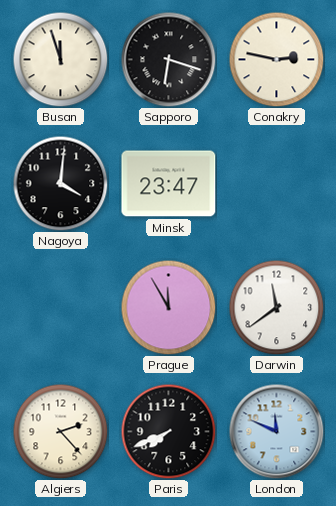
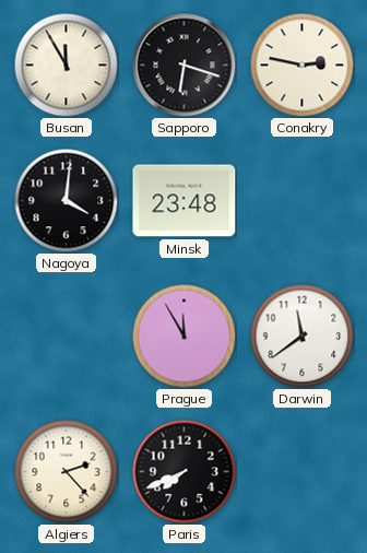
Busan: 11:57 -> 11:55
Minsk: 23:47 -> 23:48
London: 11:49 -> none
